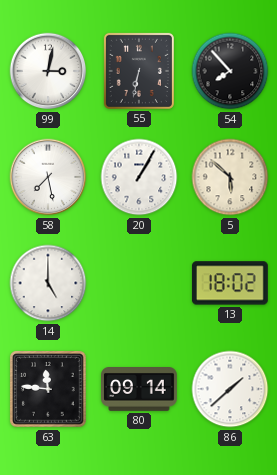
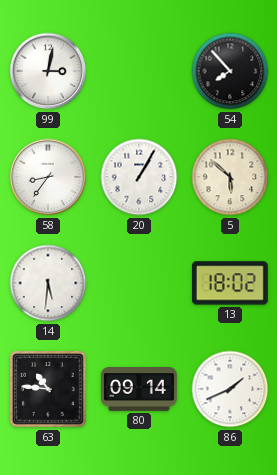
55: 6:32 -> none
58: 7:28 -> 8:36
14: 5:00 -> 5:31
63: 11:46 -> 10:46
86: 1:38 -> 1:41
